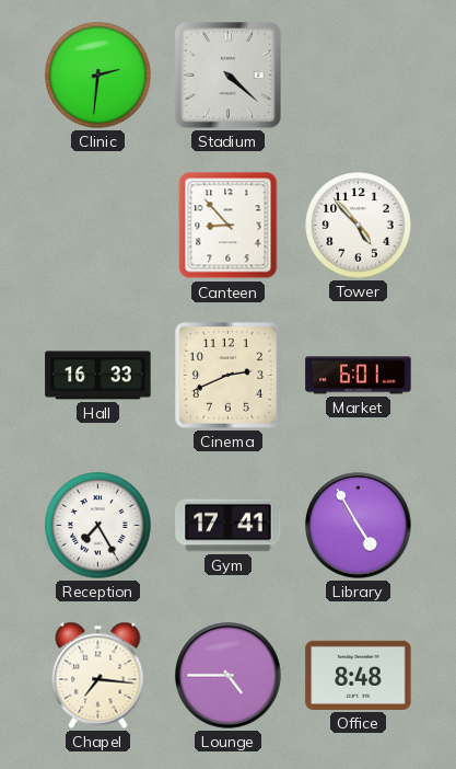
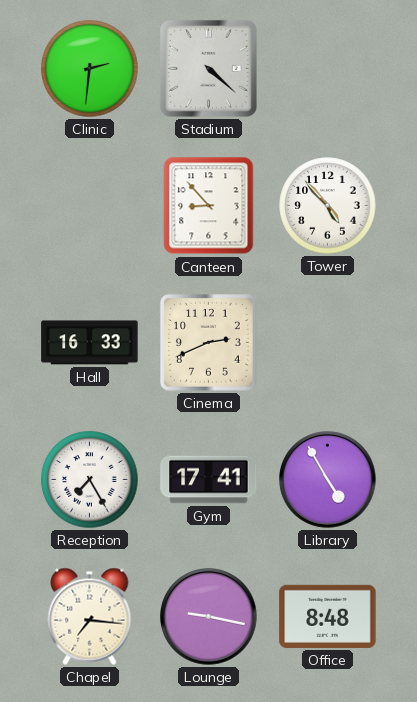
Market: 6:01 -> none
Lounge: 4:45 -> 9:17
